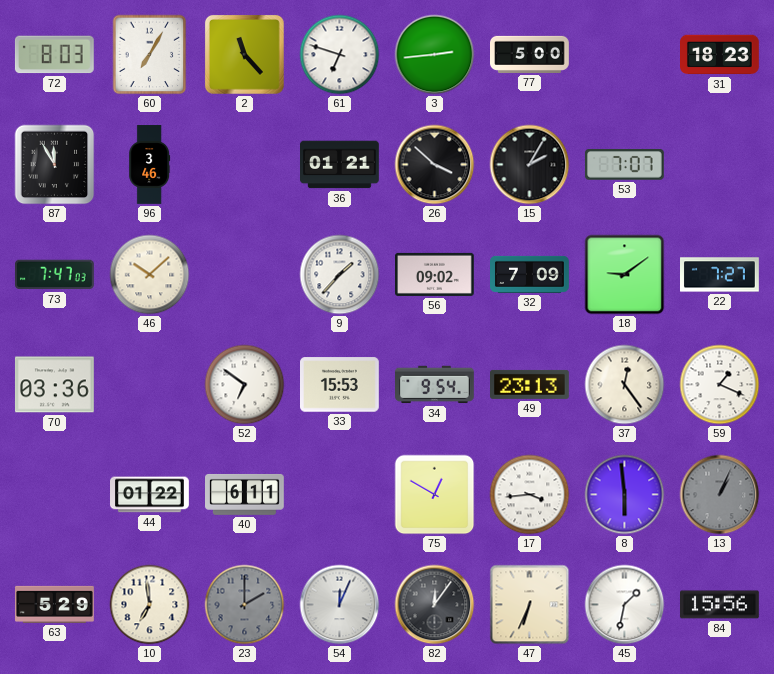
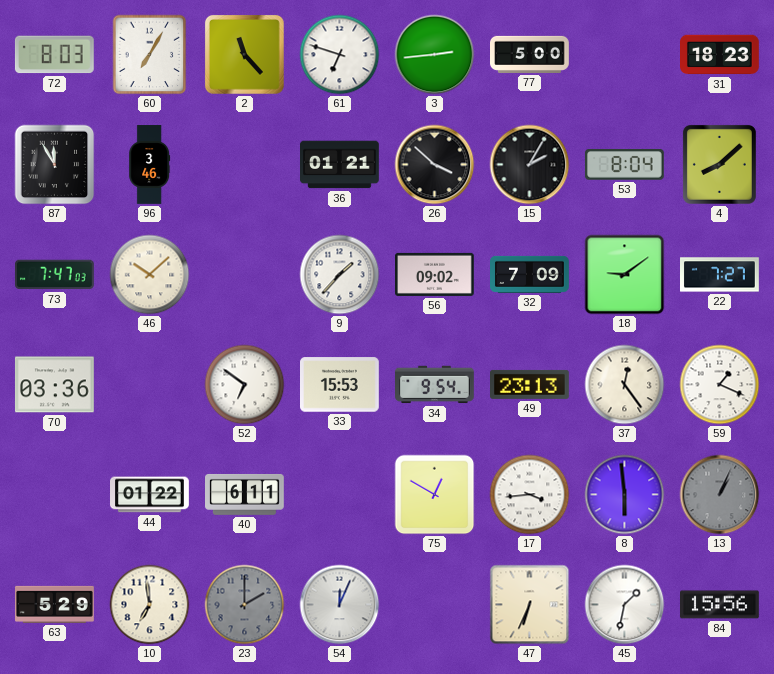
53: 7:07 -> 8:04
4: none -> 8:08
82: 12:06 -> none
